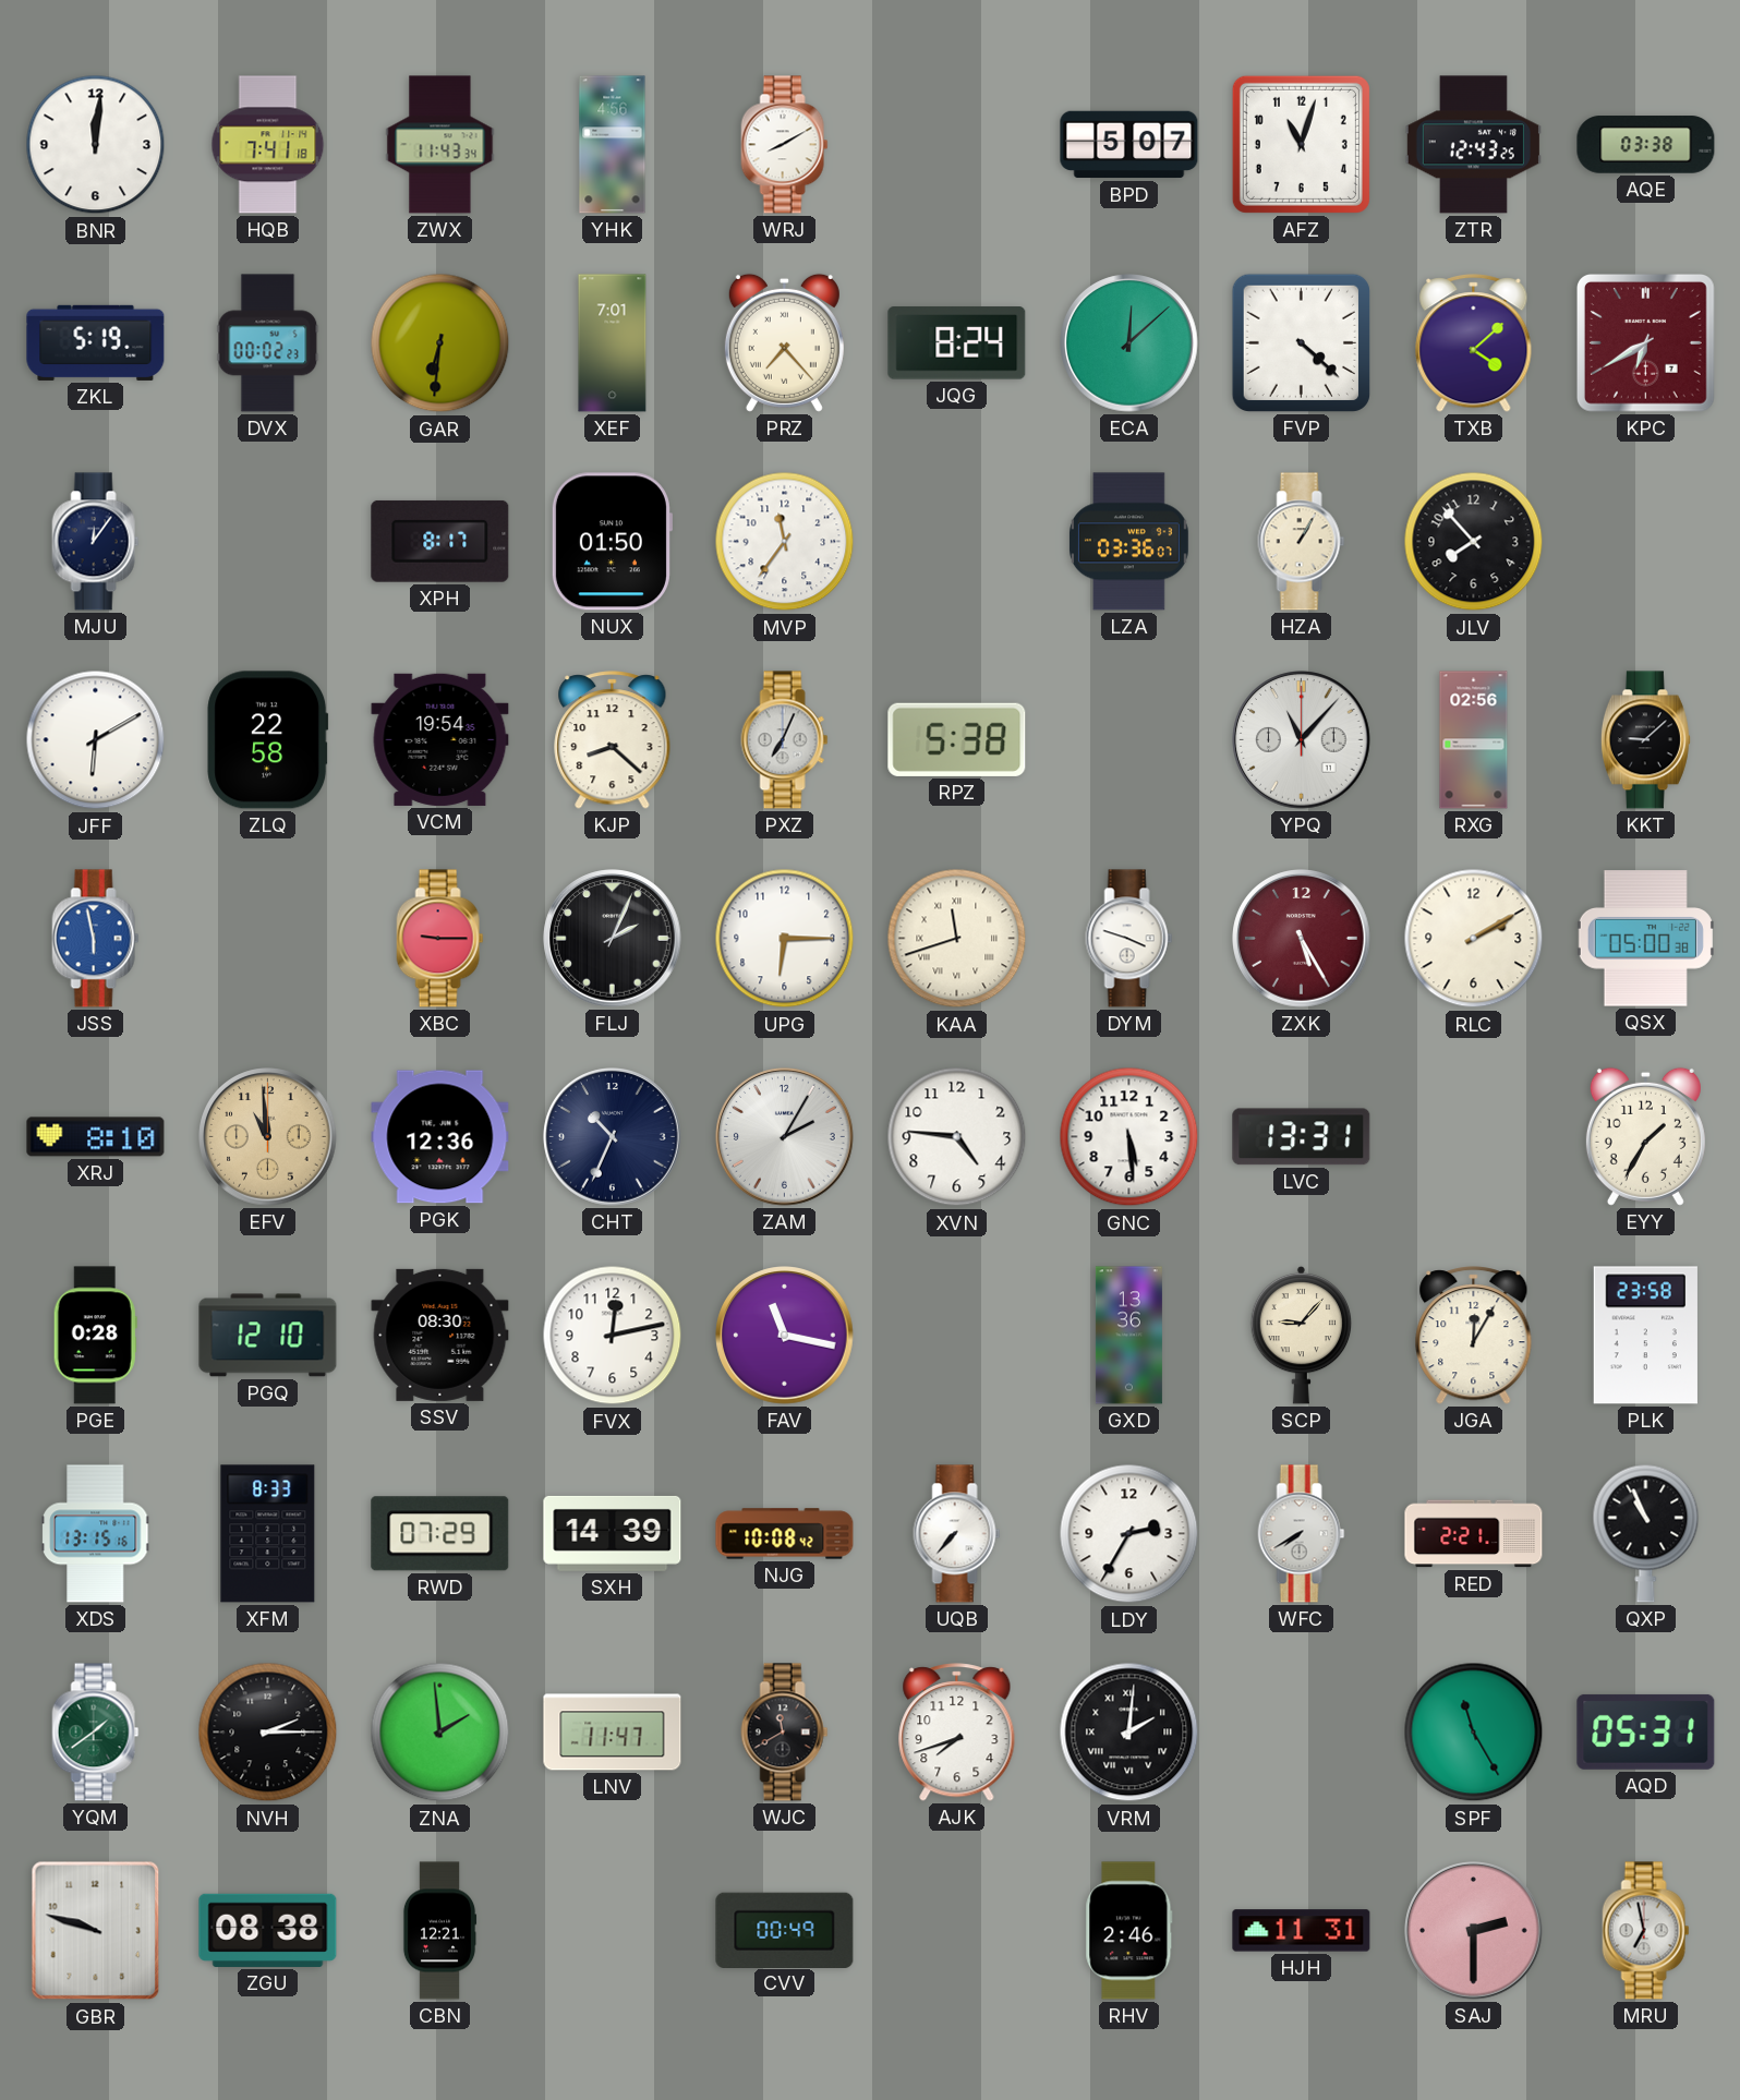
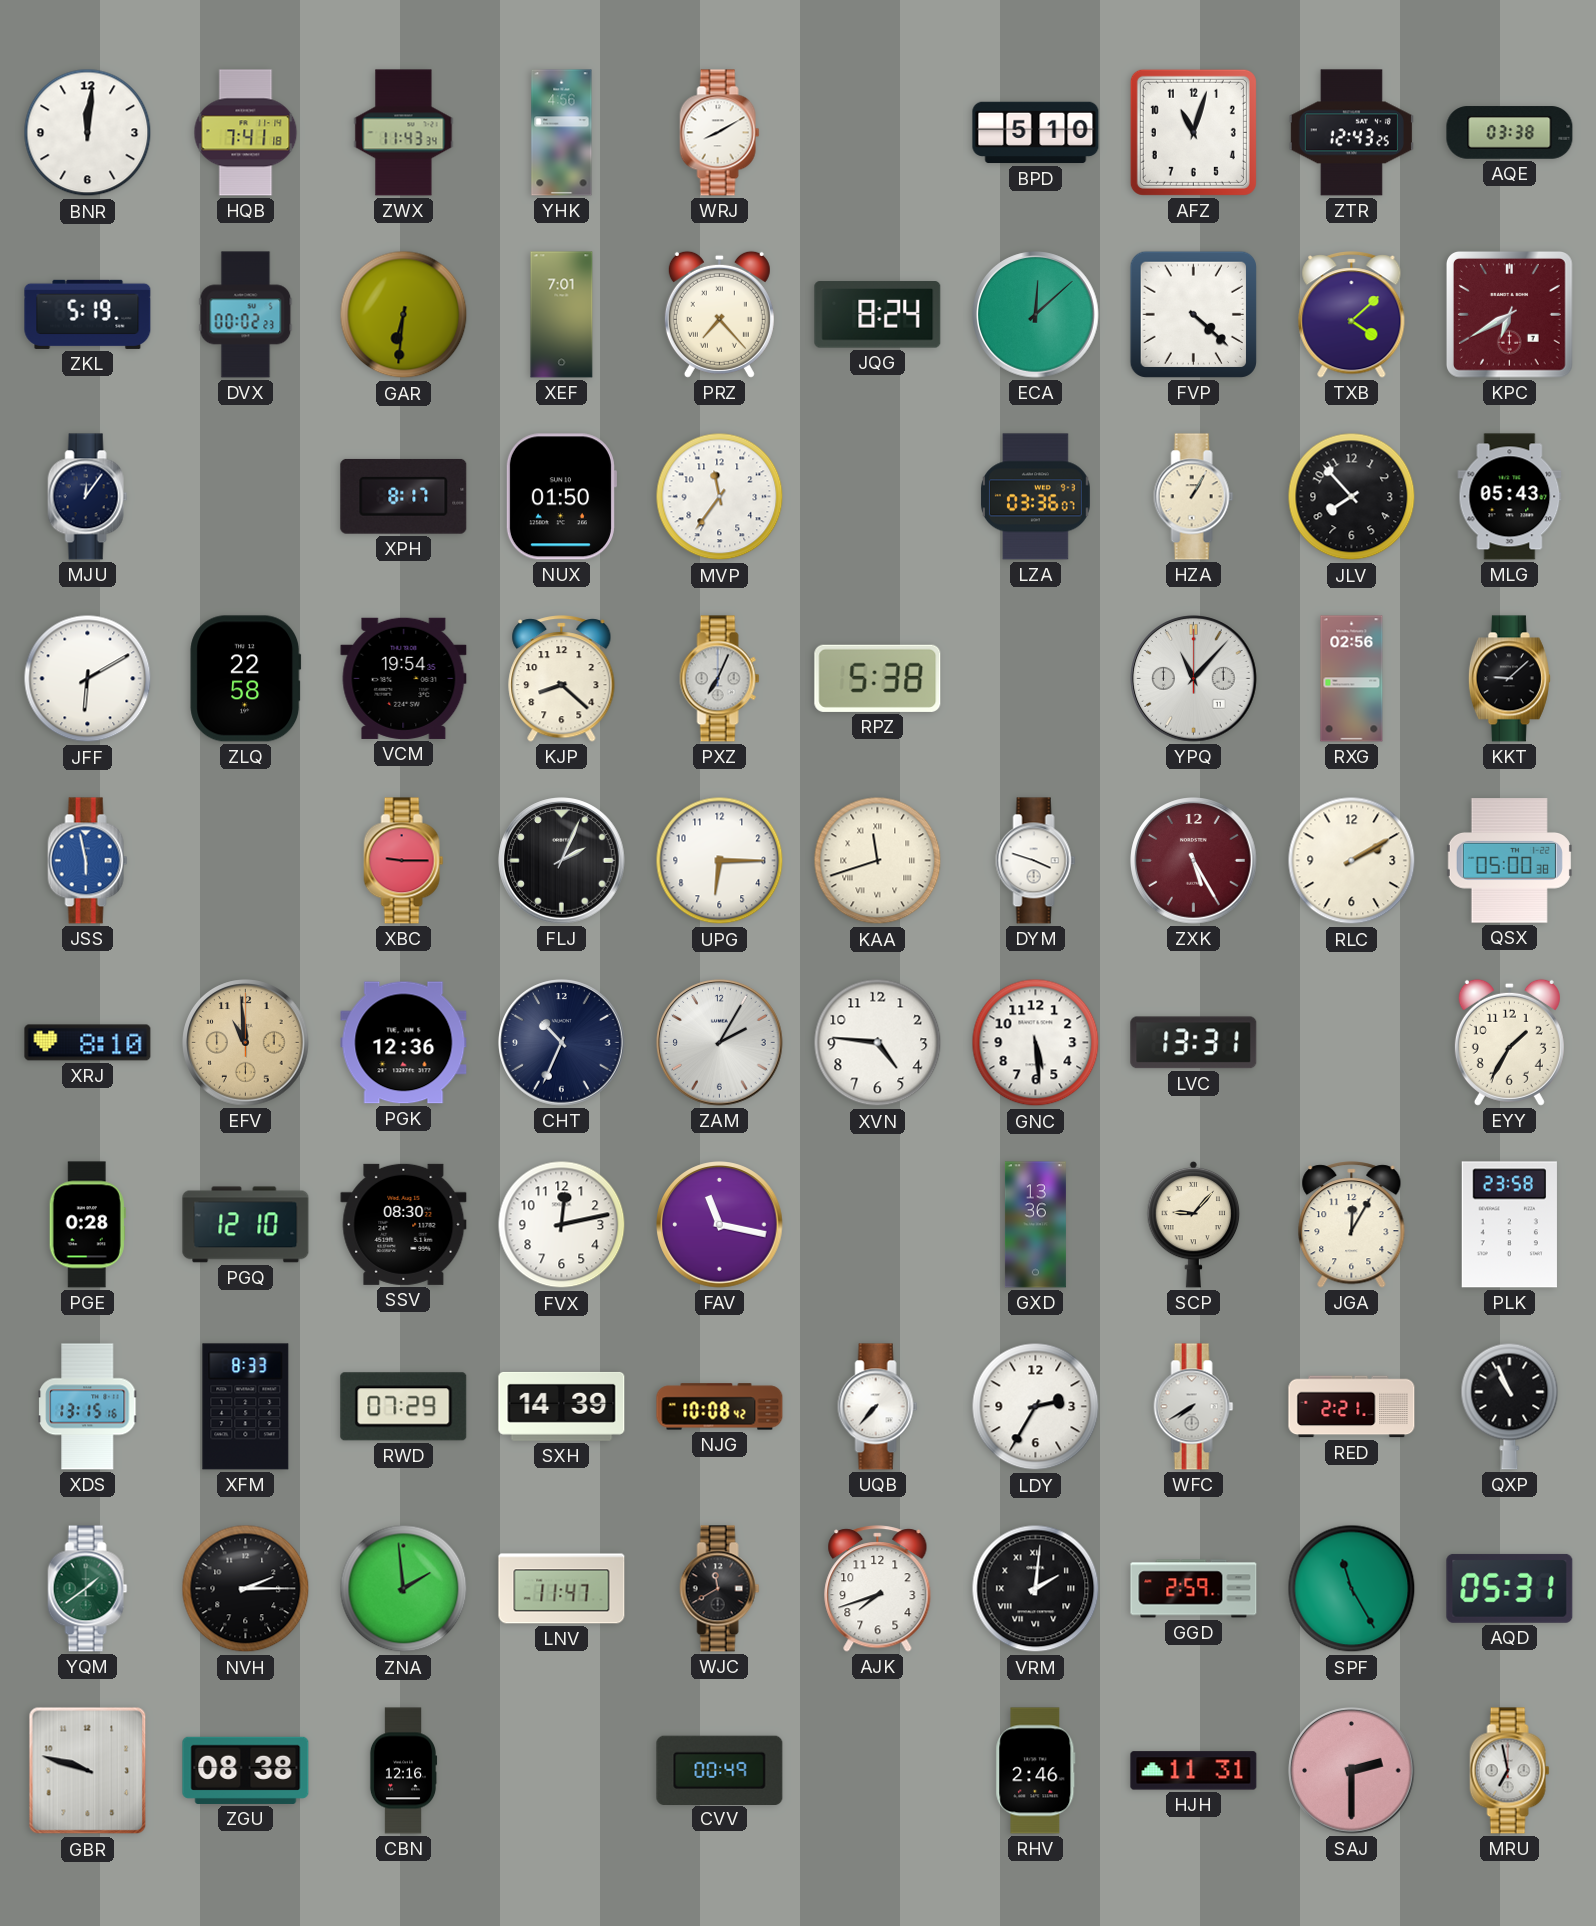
BPD: 5:07 -> 5:10
MLG: none -> 05:43
GGD: none -> 2:59
CBN: 12:21 -> 12:16
